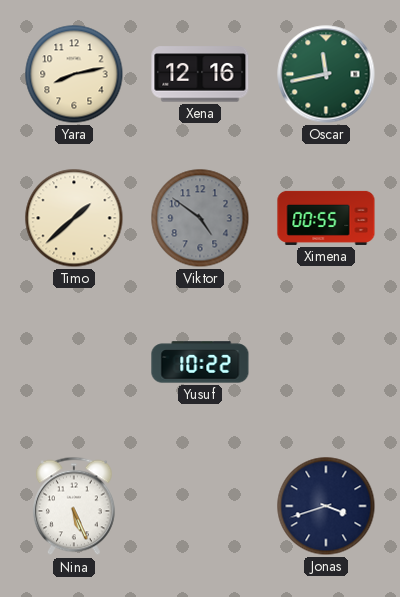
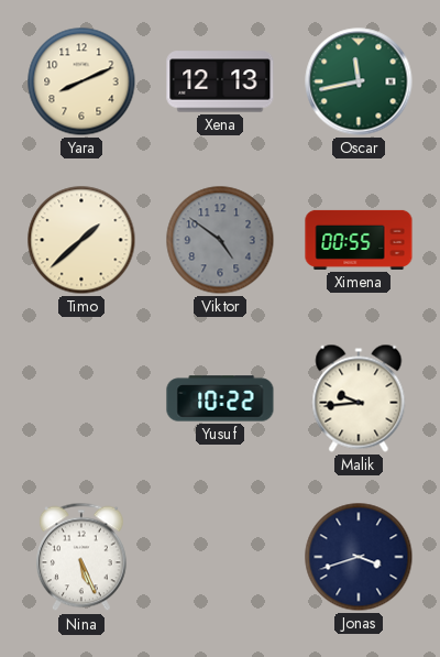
Yara: 8:13 -> 8:11
Xena: 12:16 -> 12:13
Malik: none -> 9:44
